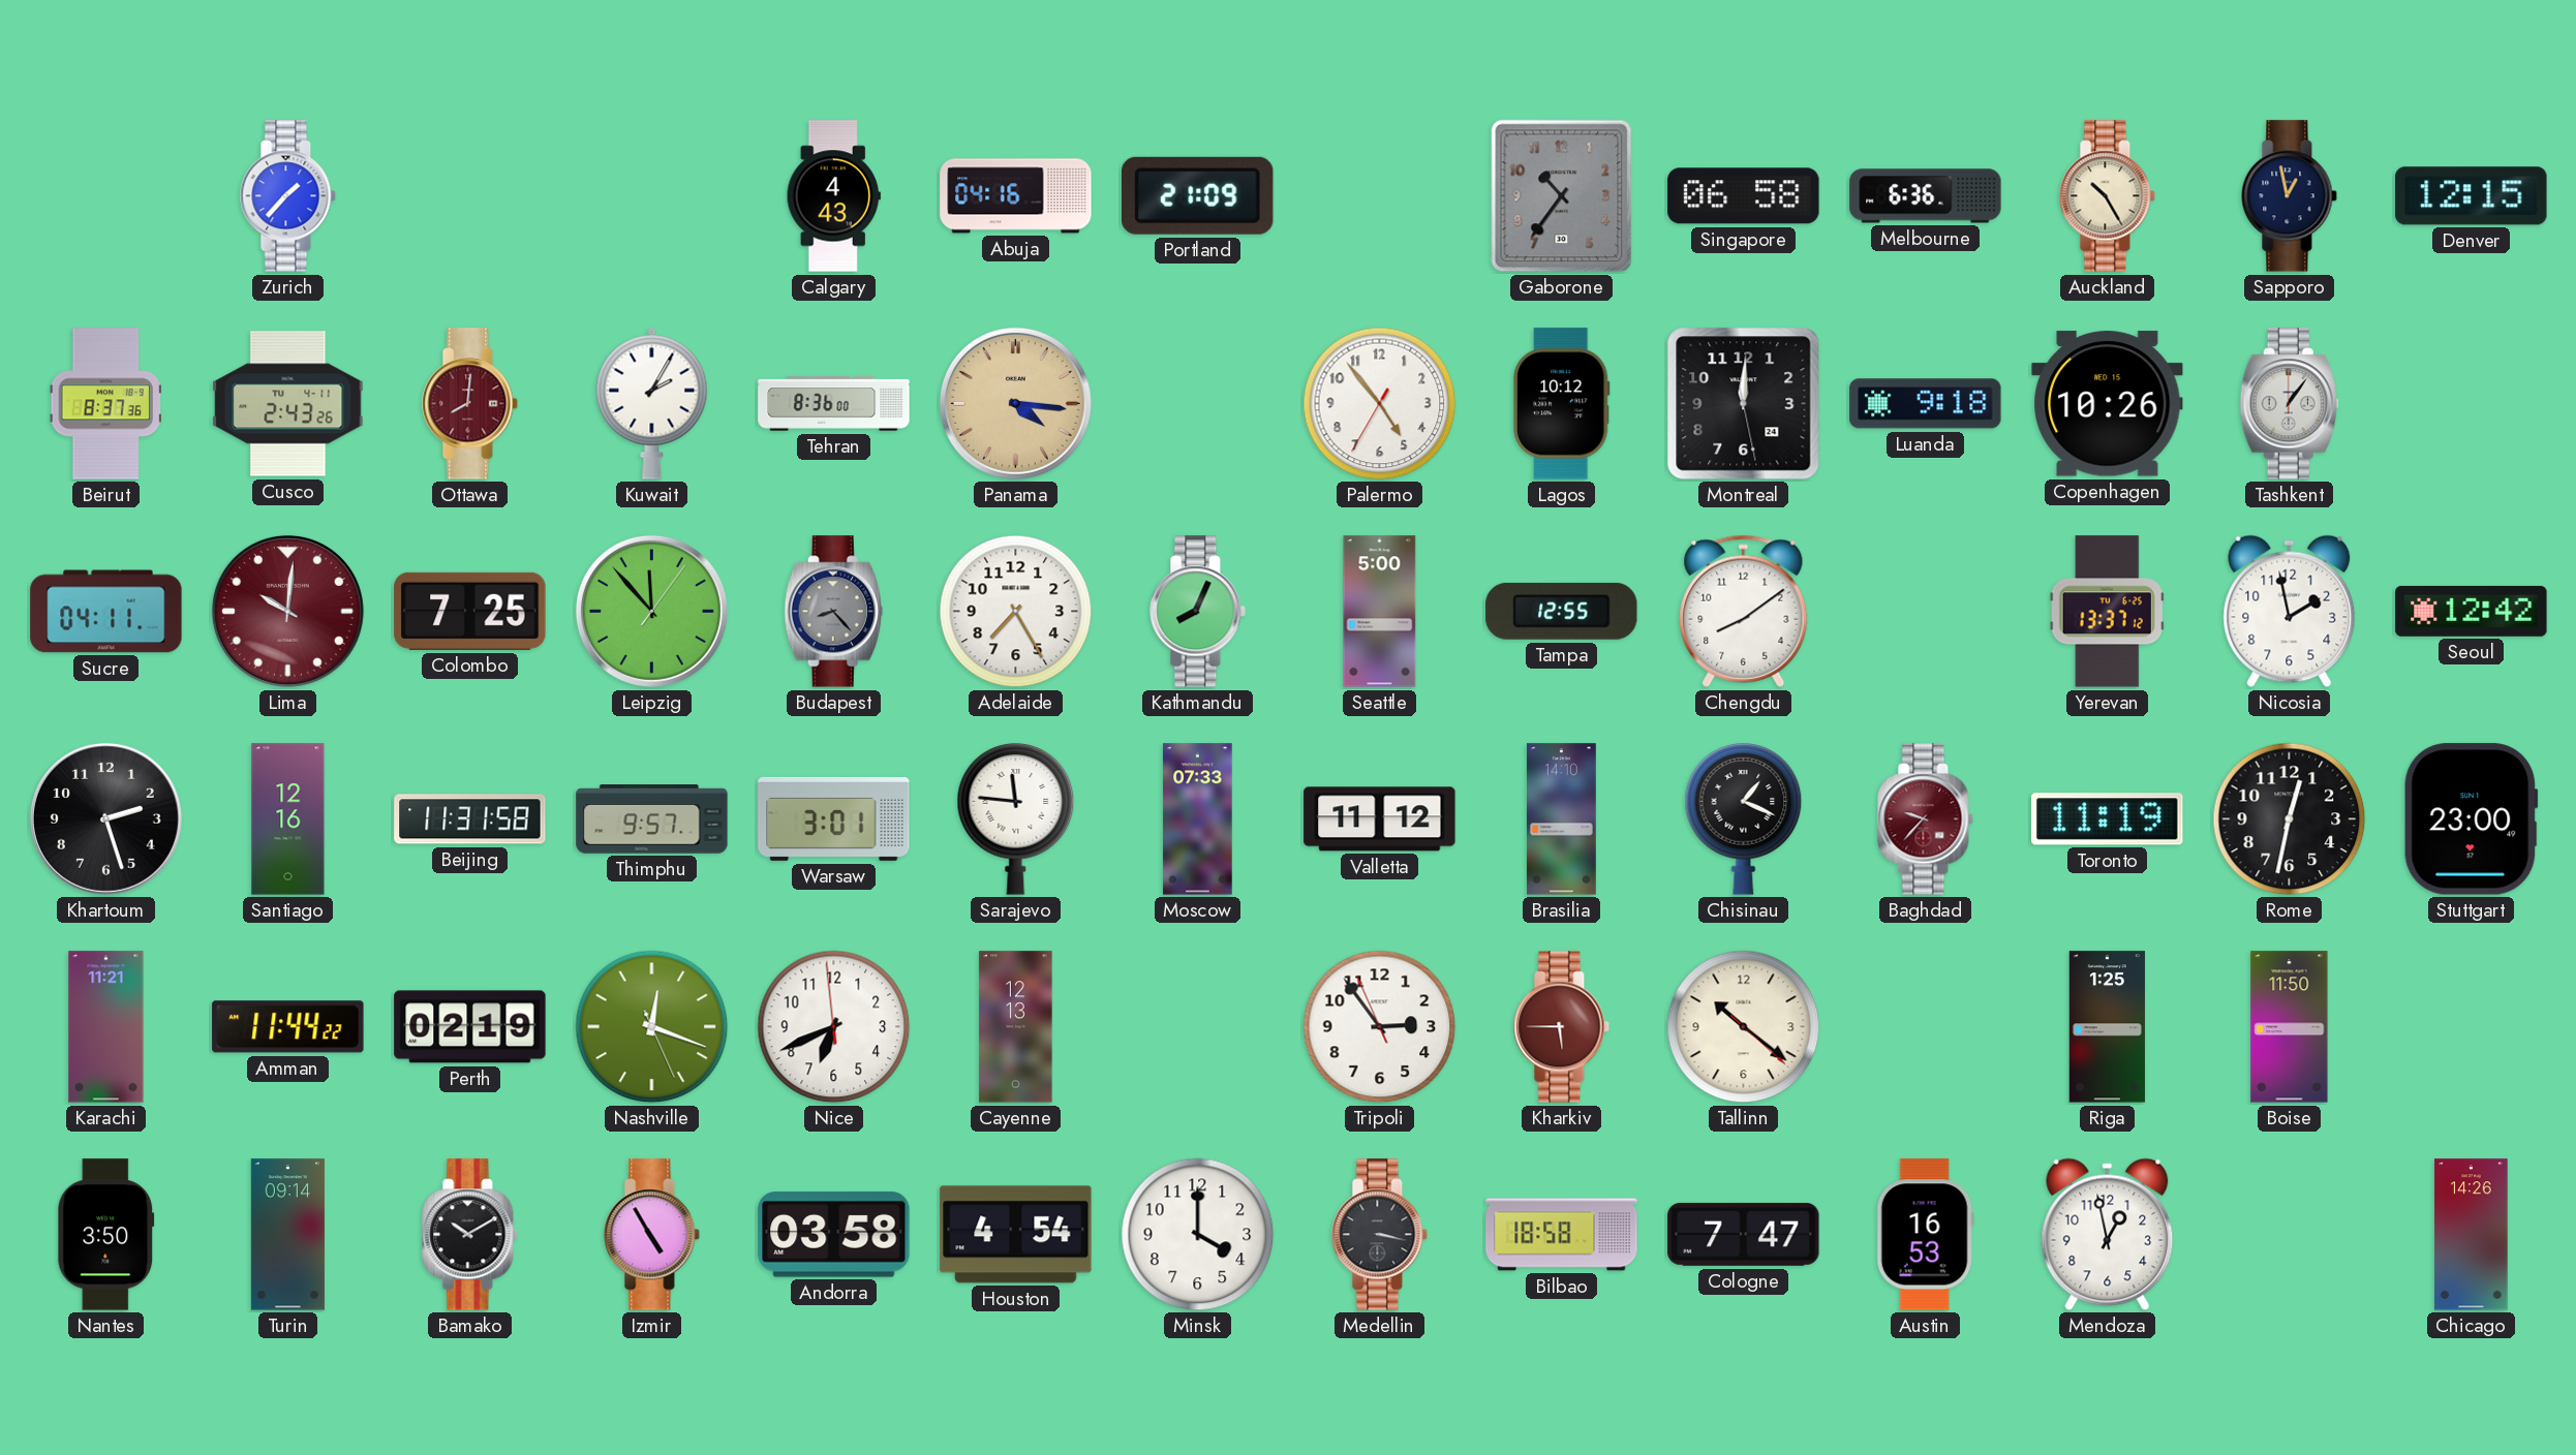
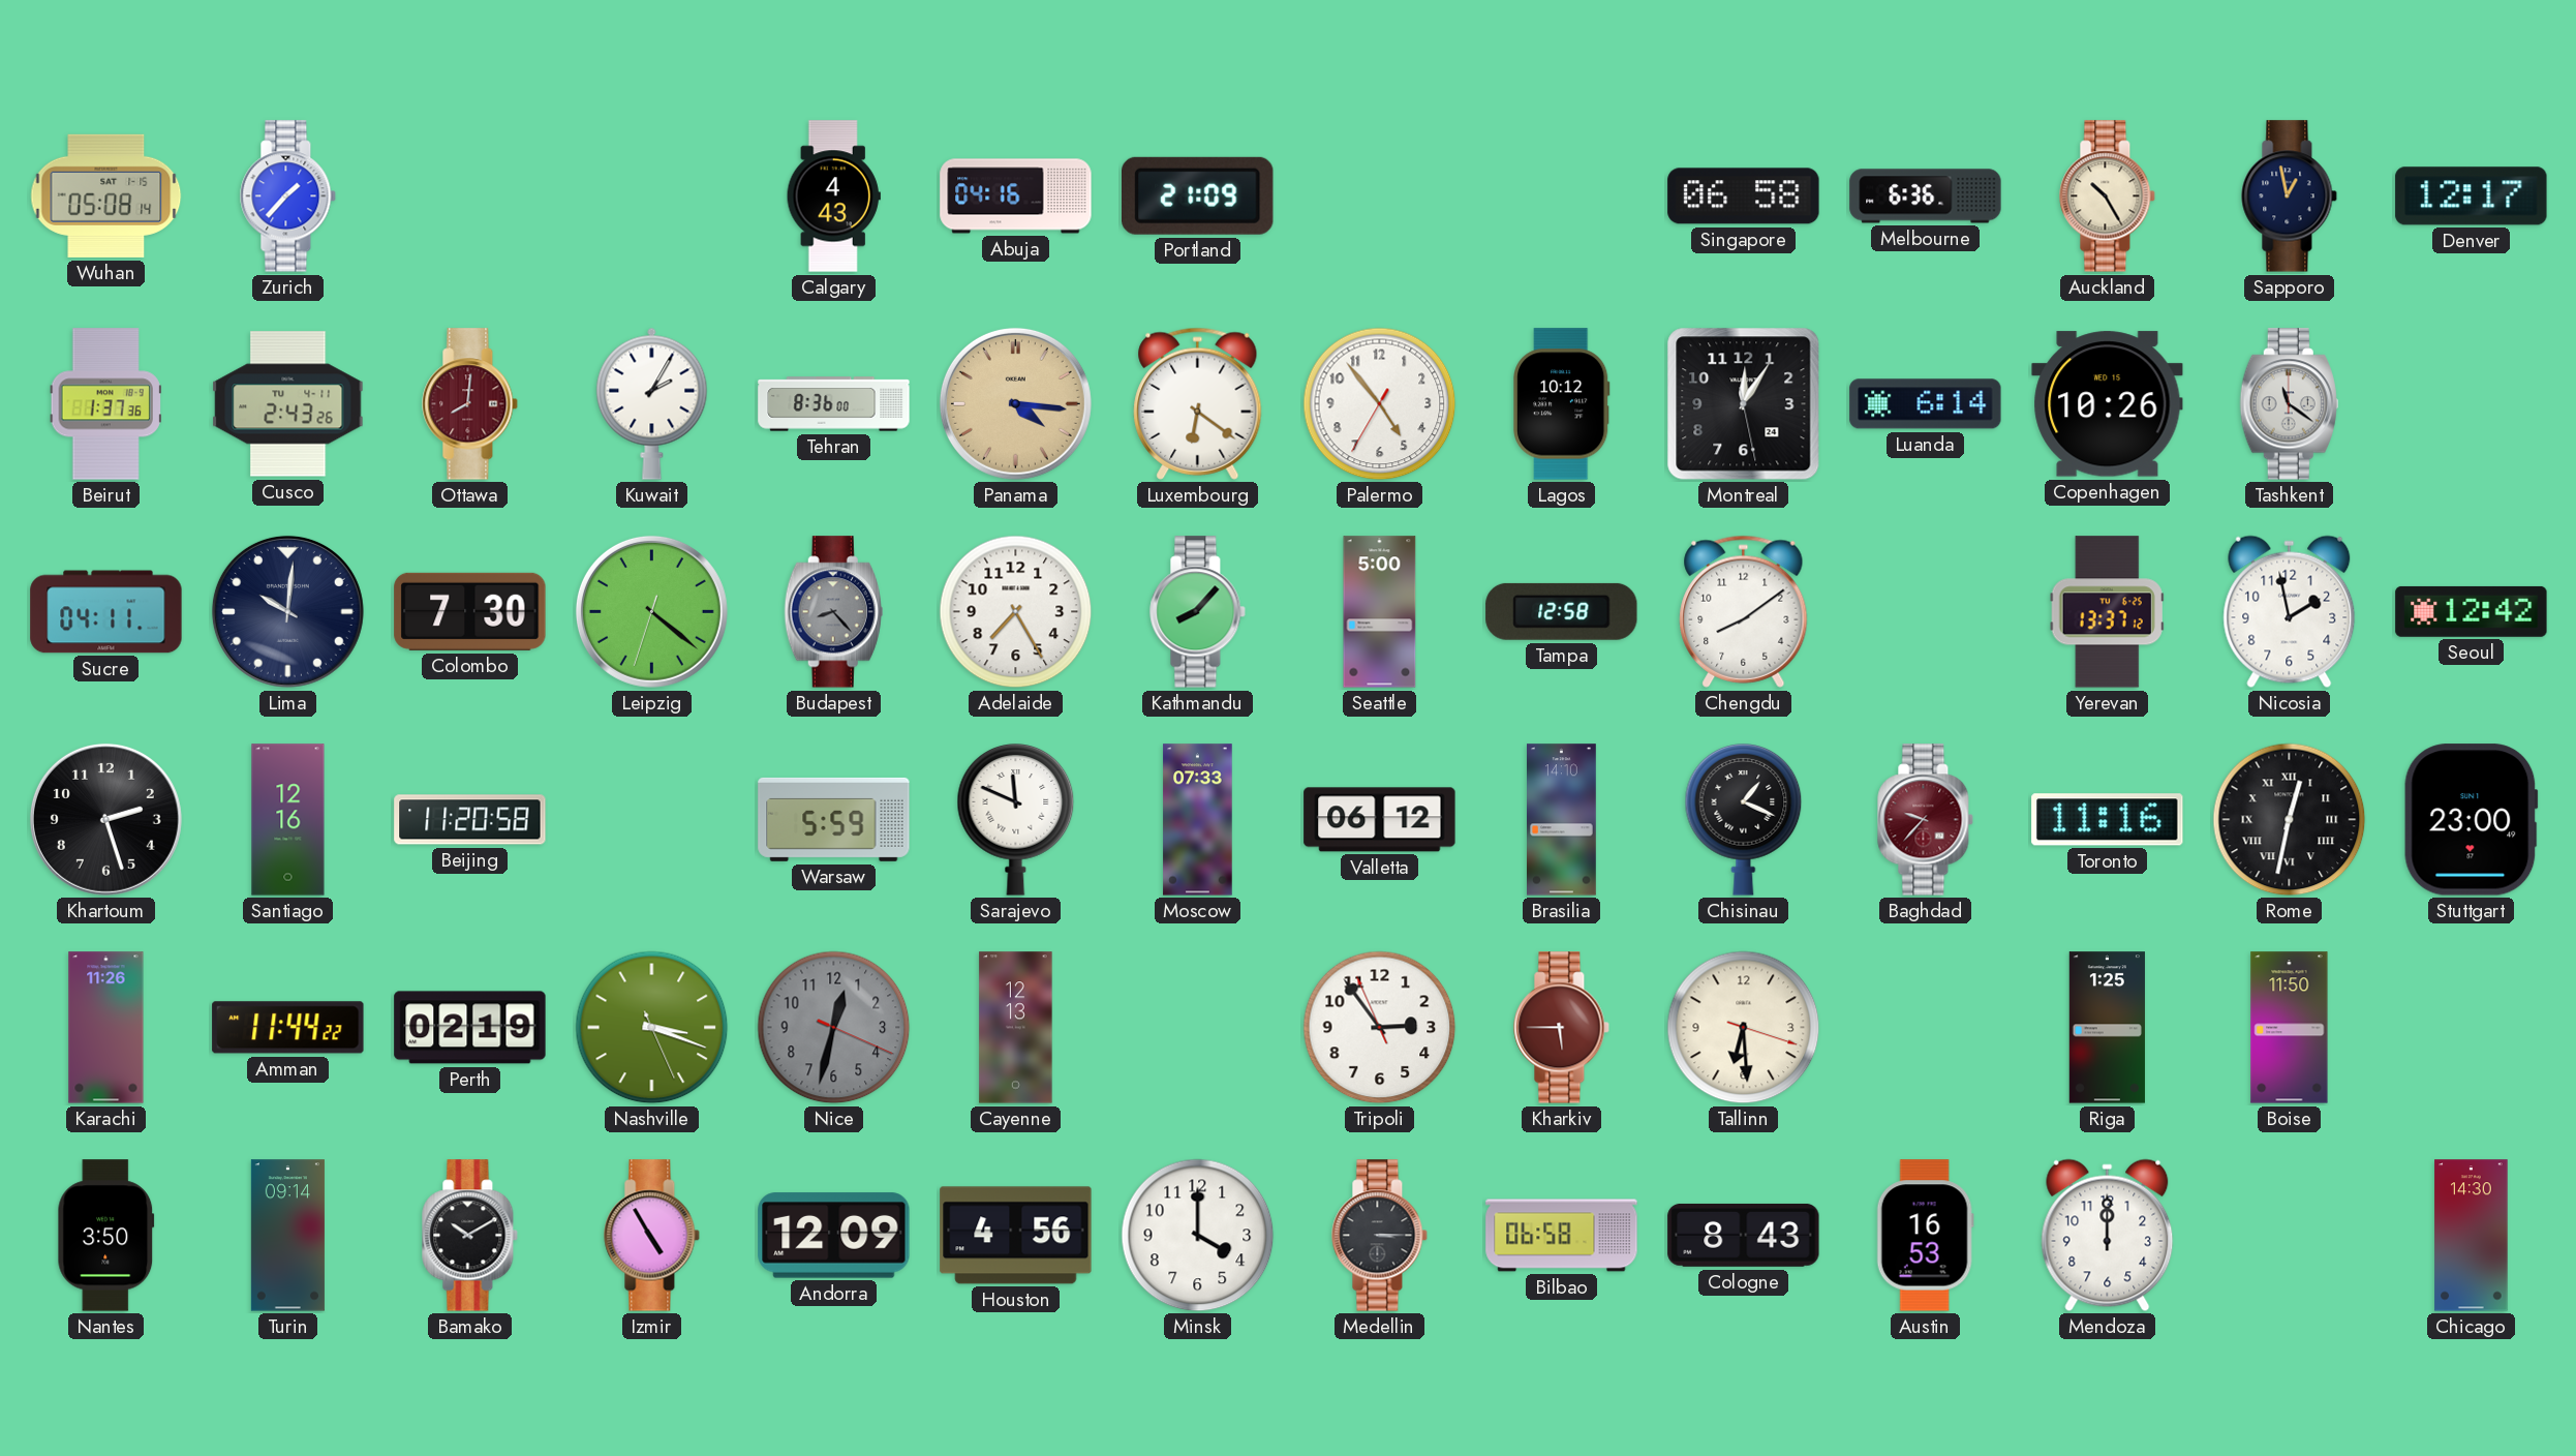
Wuhan: none -> 05:08
Gaborone: 10:36 -> none
Denver: 12:15 -> 12:17
Beirut: 8:37 -> 1:37
Luxembourg: none -> 6:21
Montreal: 12:00 -> 12:05
Luanda: 9:18 -> 6:14
Tashkent: 1:06 -> 11:21
Lima dial: burgundy -> navy
Colombo: 7:25 -> 7:30
Leipzig: 11:53 -> 4:21
Kathmandu: 8:04 -> 8:07
Tampa: 12:55 -> 12:58
Beijing: 11:31 -> 11:20
Thimphu: 9:57 -> none
Warsaw: 3:01 -> 5:59
Sarajevo: 11:46 -> 11:49
Valletta: 11:12 -> 06:12
Toronto: 11:19 -> 11:16
Rome numerals: Arabic -> Roman
Karachi: 11:21 -> 11:26
Nashville: 12:18 -> 3:18
Nice: 6:40 -> 12:32
Nice dial: white -> grey
Tallinn: 10:21 -> 6:29
Andorra: 03:58 -> 12:09
Houston: 4:54 -> 4:56
Medellin: 3:17 -> 3:15
Bilbao: 18:58 -> 06:58
Cologne: 7:47 -> 8:43
Mendoza: 12:58 -> 12:00
Chicago: 14:26 -> 14:30
